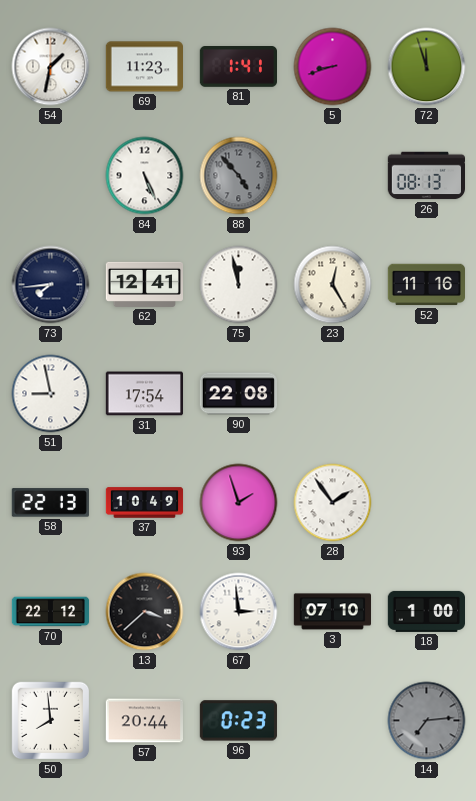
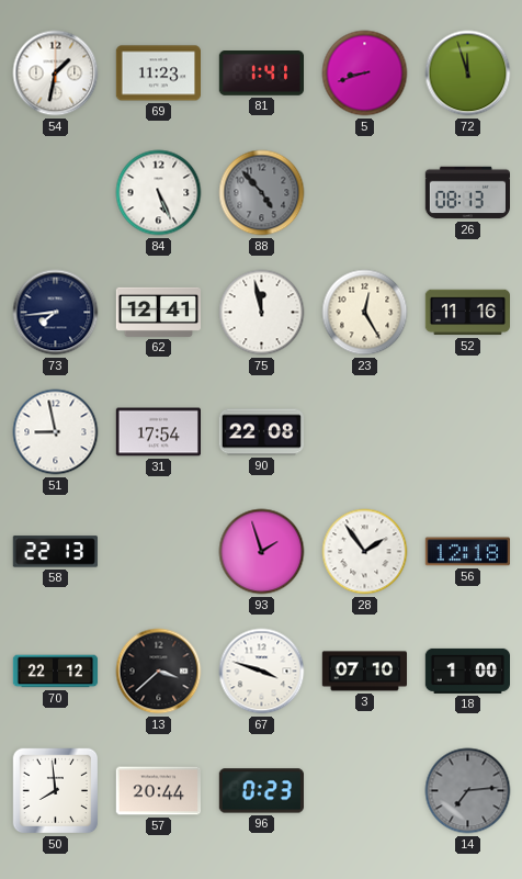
37: 10:49 -> none
56: none -> 12:18
67: 2:59 -> 3:48
